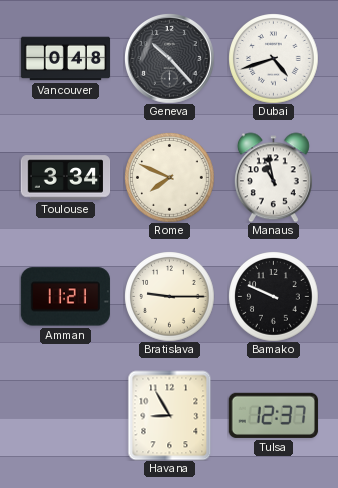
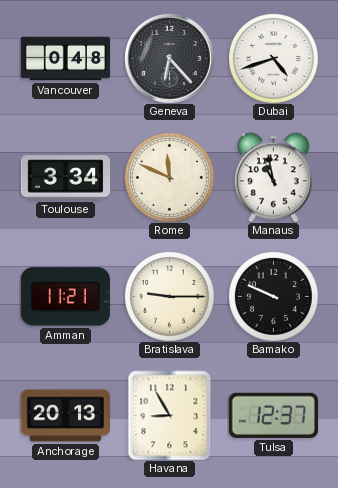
Geneva: 10:23 -> 6:23
Rome: 7:49 -> 11:49
Anchorage: none -> 20:13
